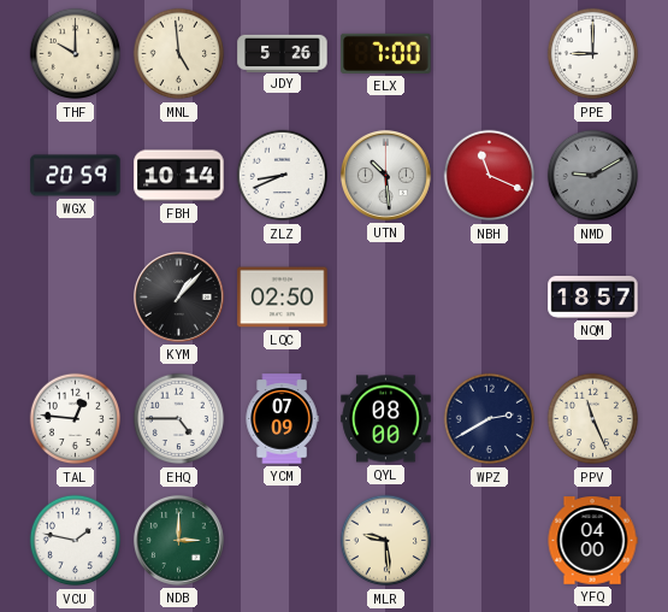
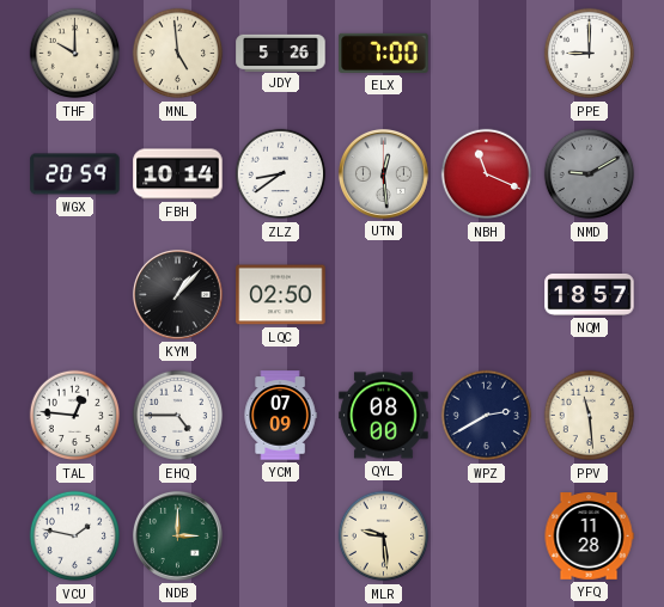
ZLZ: 8:41 -> 8:39
UTN: 10:29 -> 12:29
PPV: 11:26 -> 11:29
YFQ: 04:00 -> 11:28
